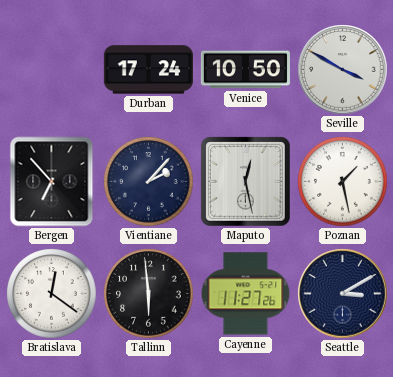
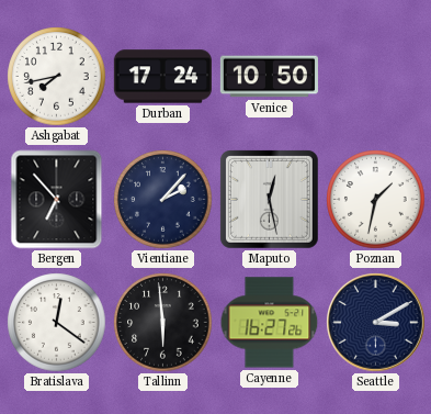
Ashgabat: none -> 7:43
Seville: 3:50 -> none
Poznan: 1:28 -> 1:32
Cayenne: 11:27 -> 16:27
